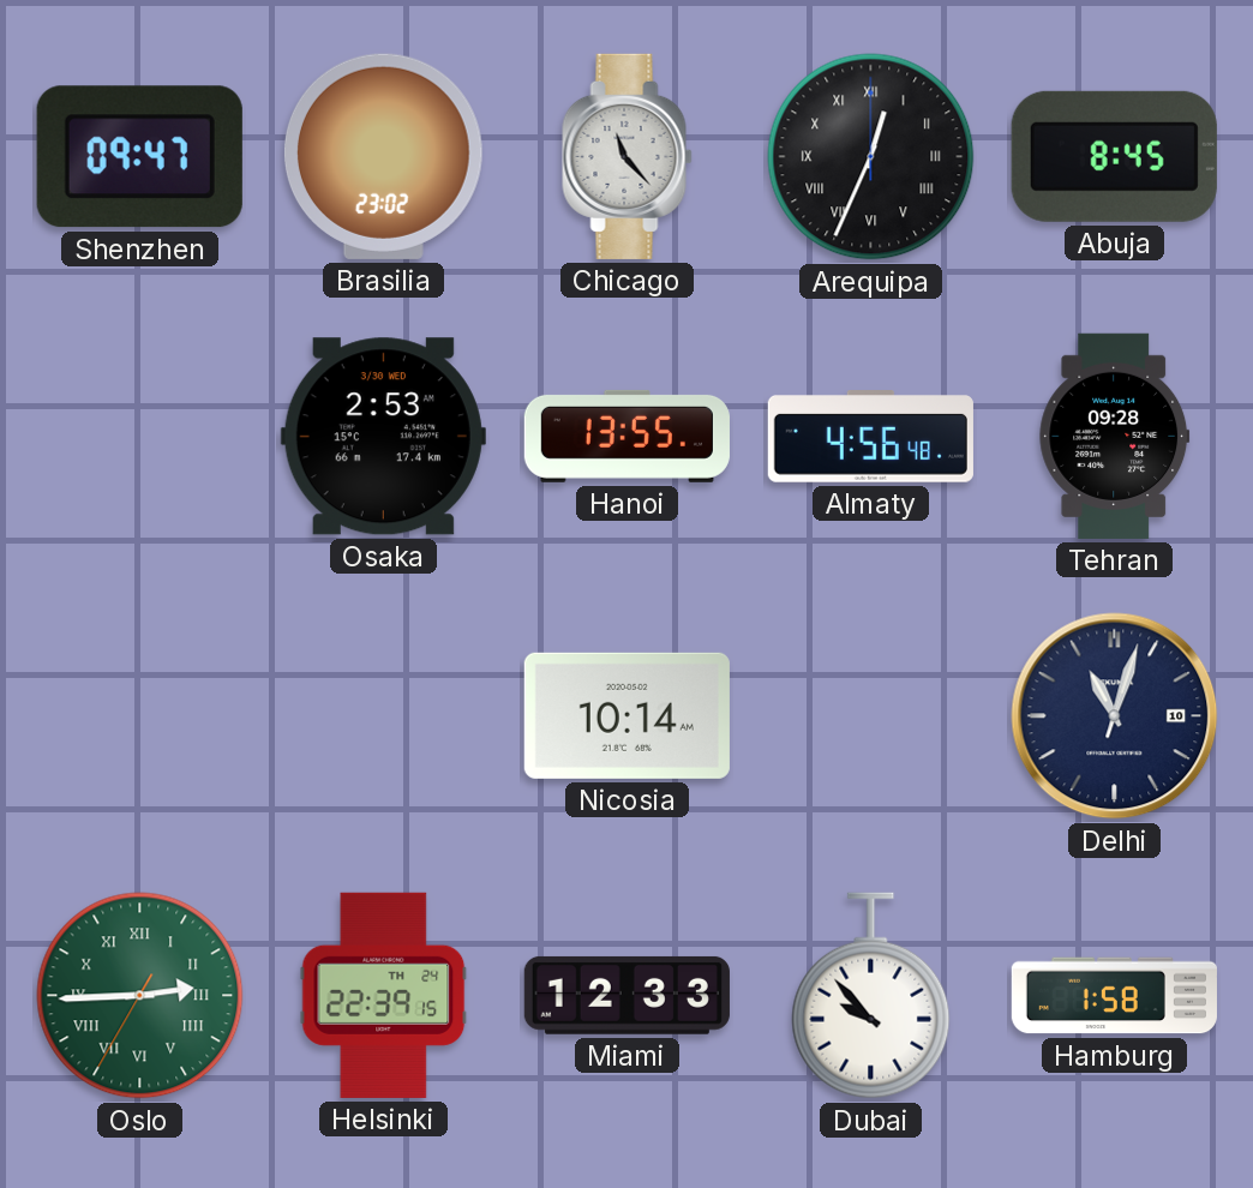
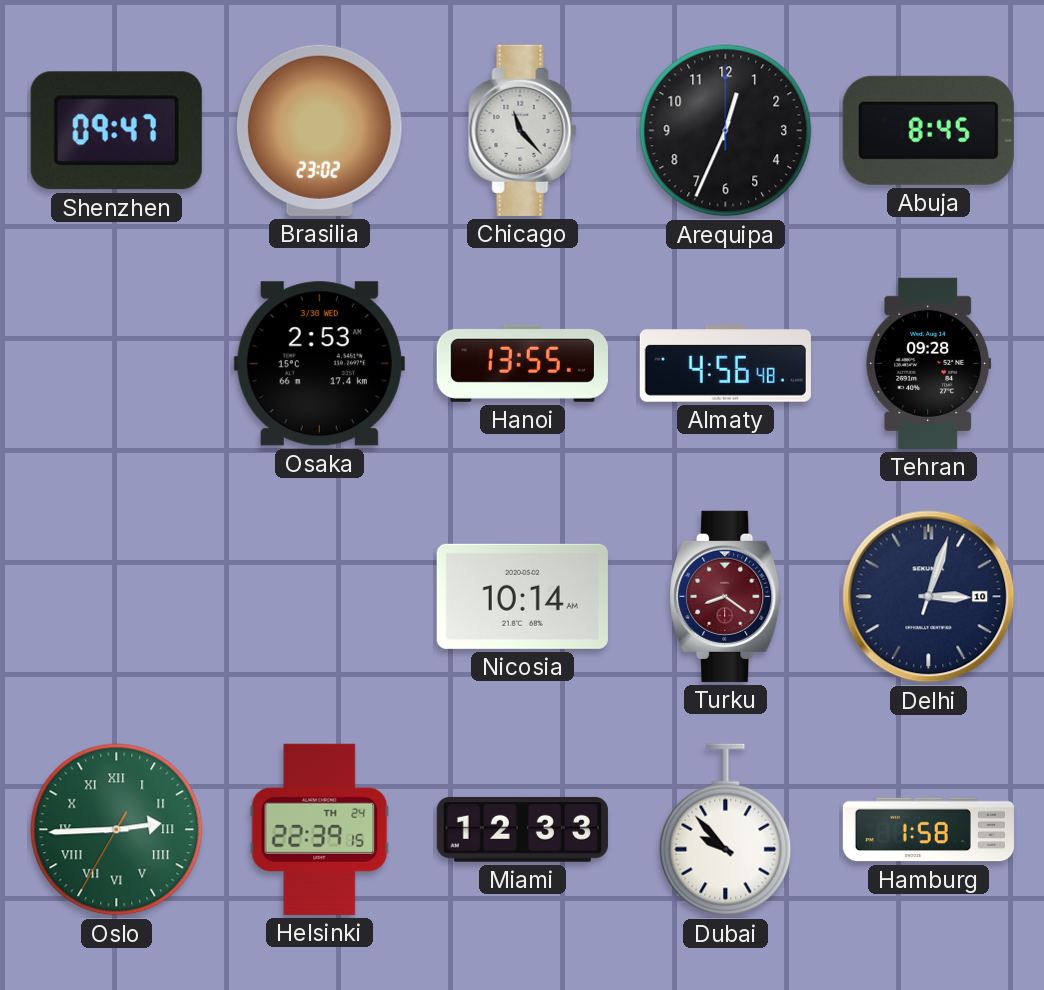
Arequipa numerals: Roman -> Arabic
Turku: none -> 8:21
Delhi: 11:03 -> 3:03
